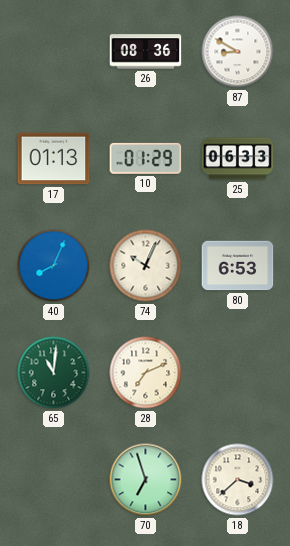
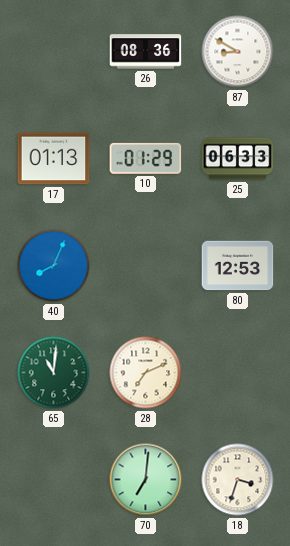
74: 10:04 -> none
80: 6:53 -> 12:53
70: 6:57 -> 7:01
18: 3:38 -> 3:33
